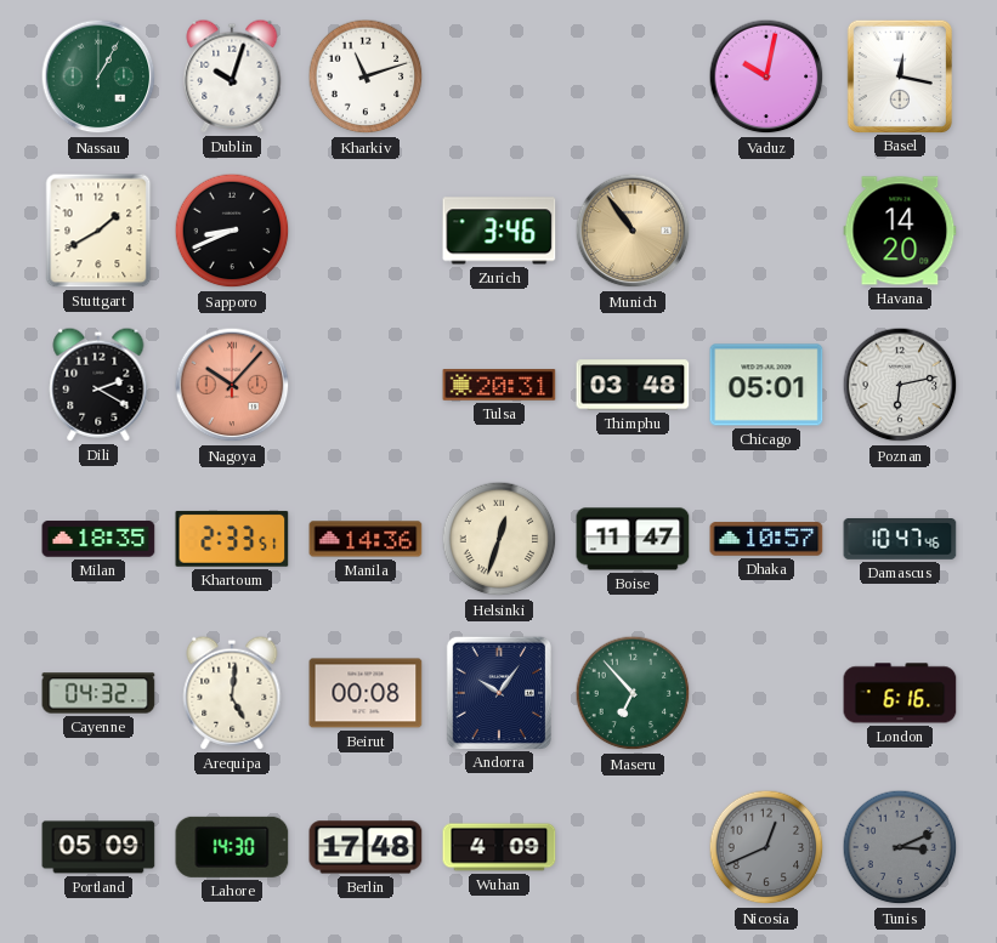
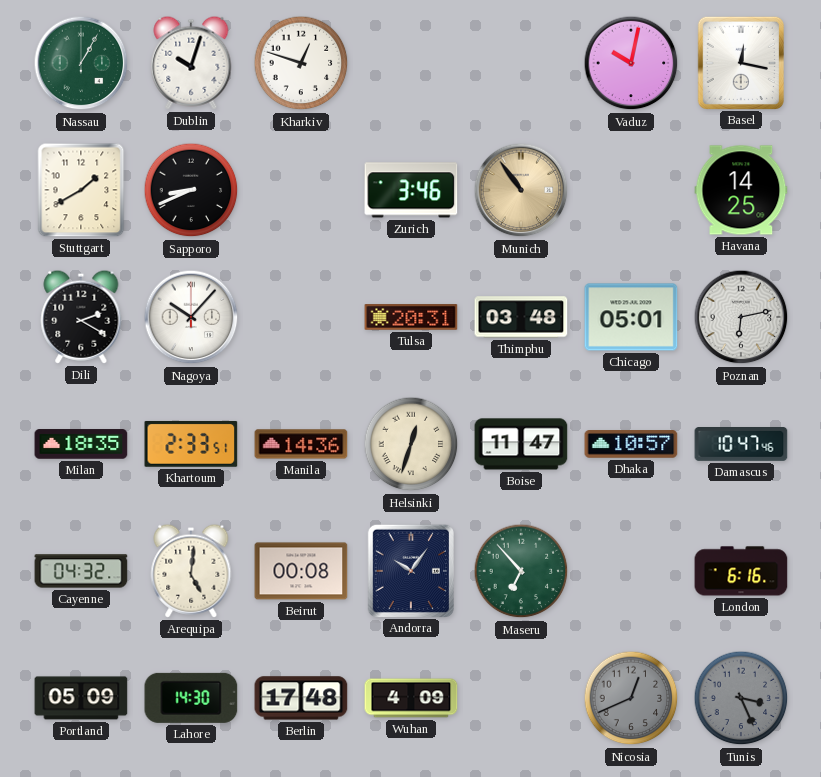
Kharkiv: 11:12 -> 12:48
Havana: 14:20 -> 14:25
Nagoya dial: salmon -> white
Tunis: 3:11 -> 3:26
